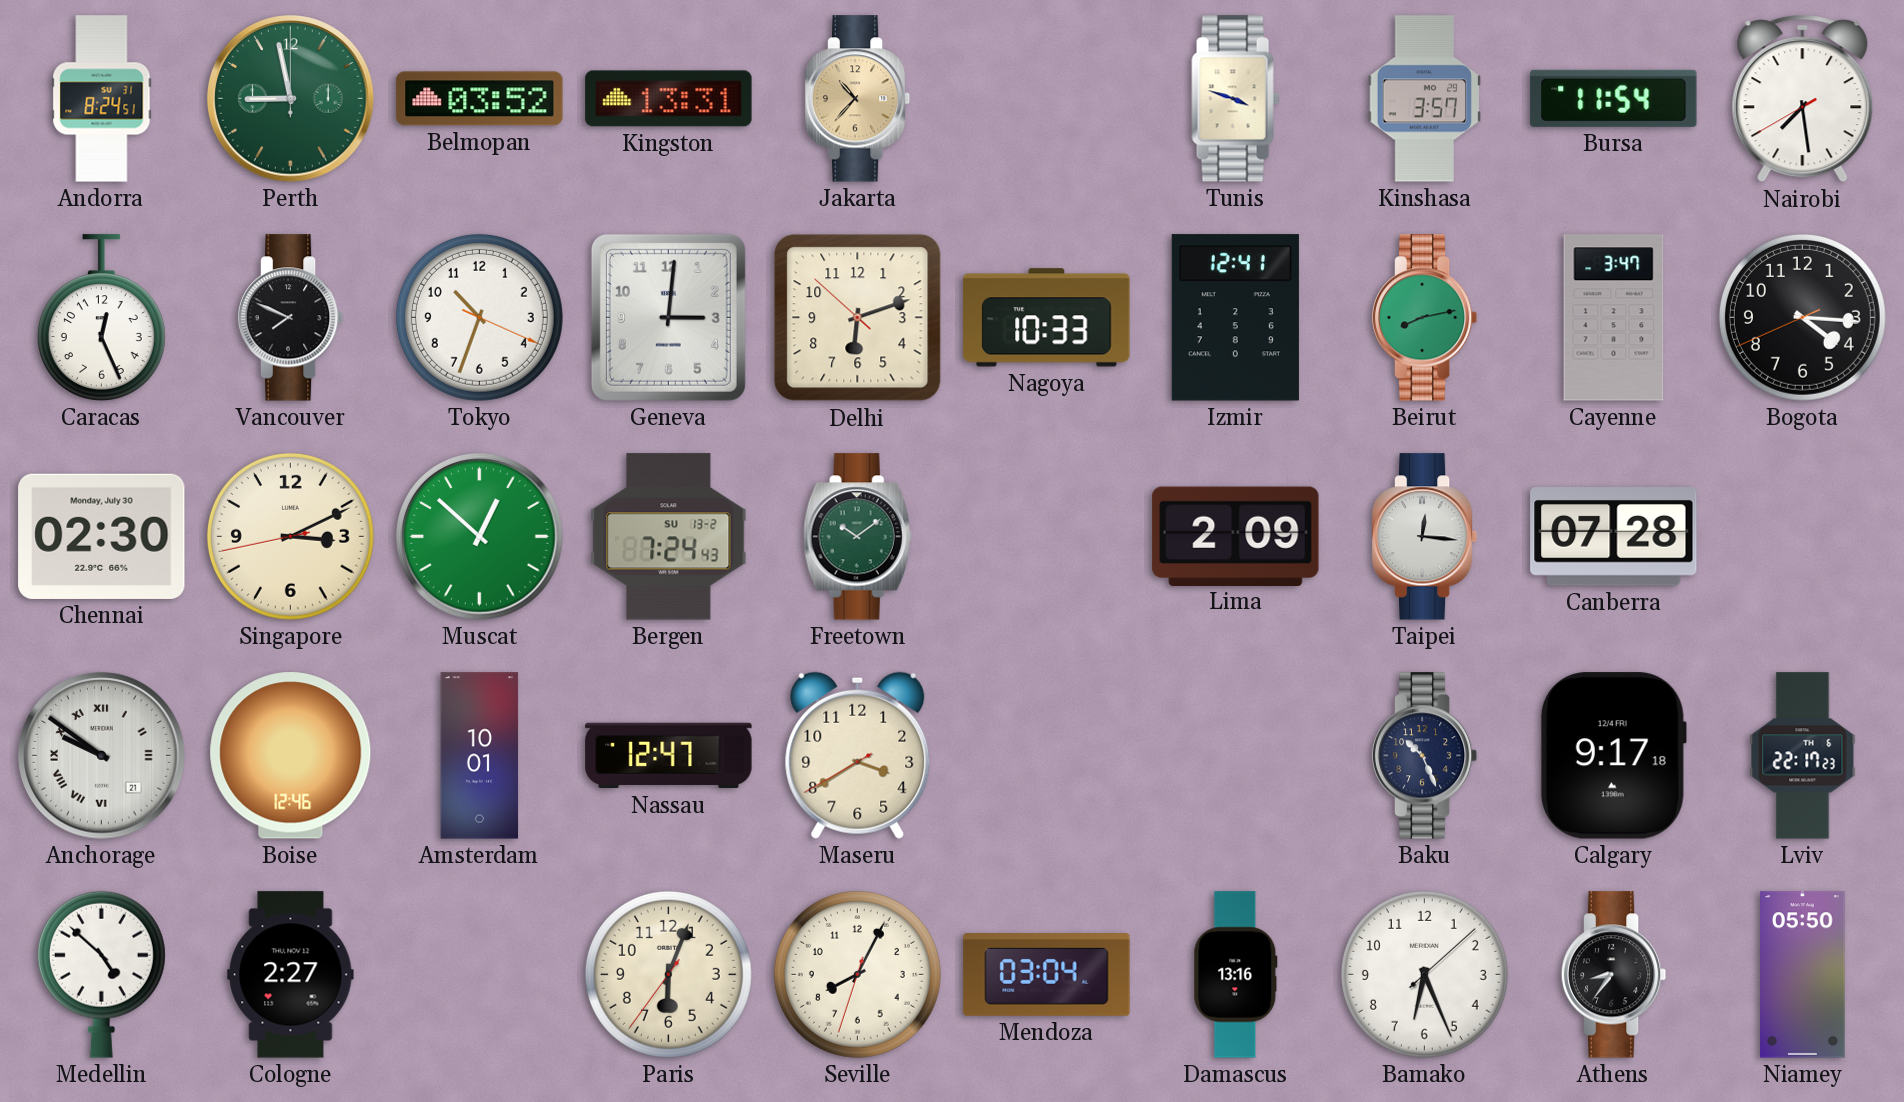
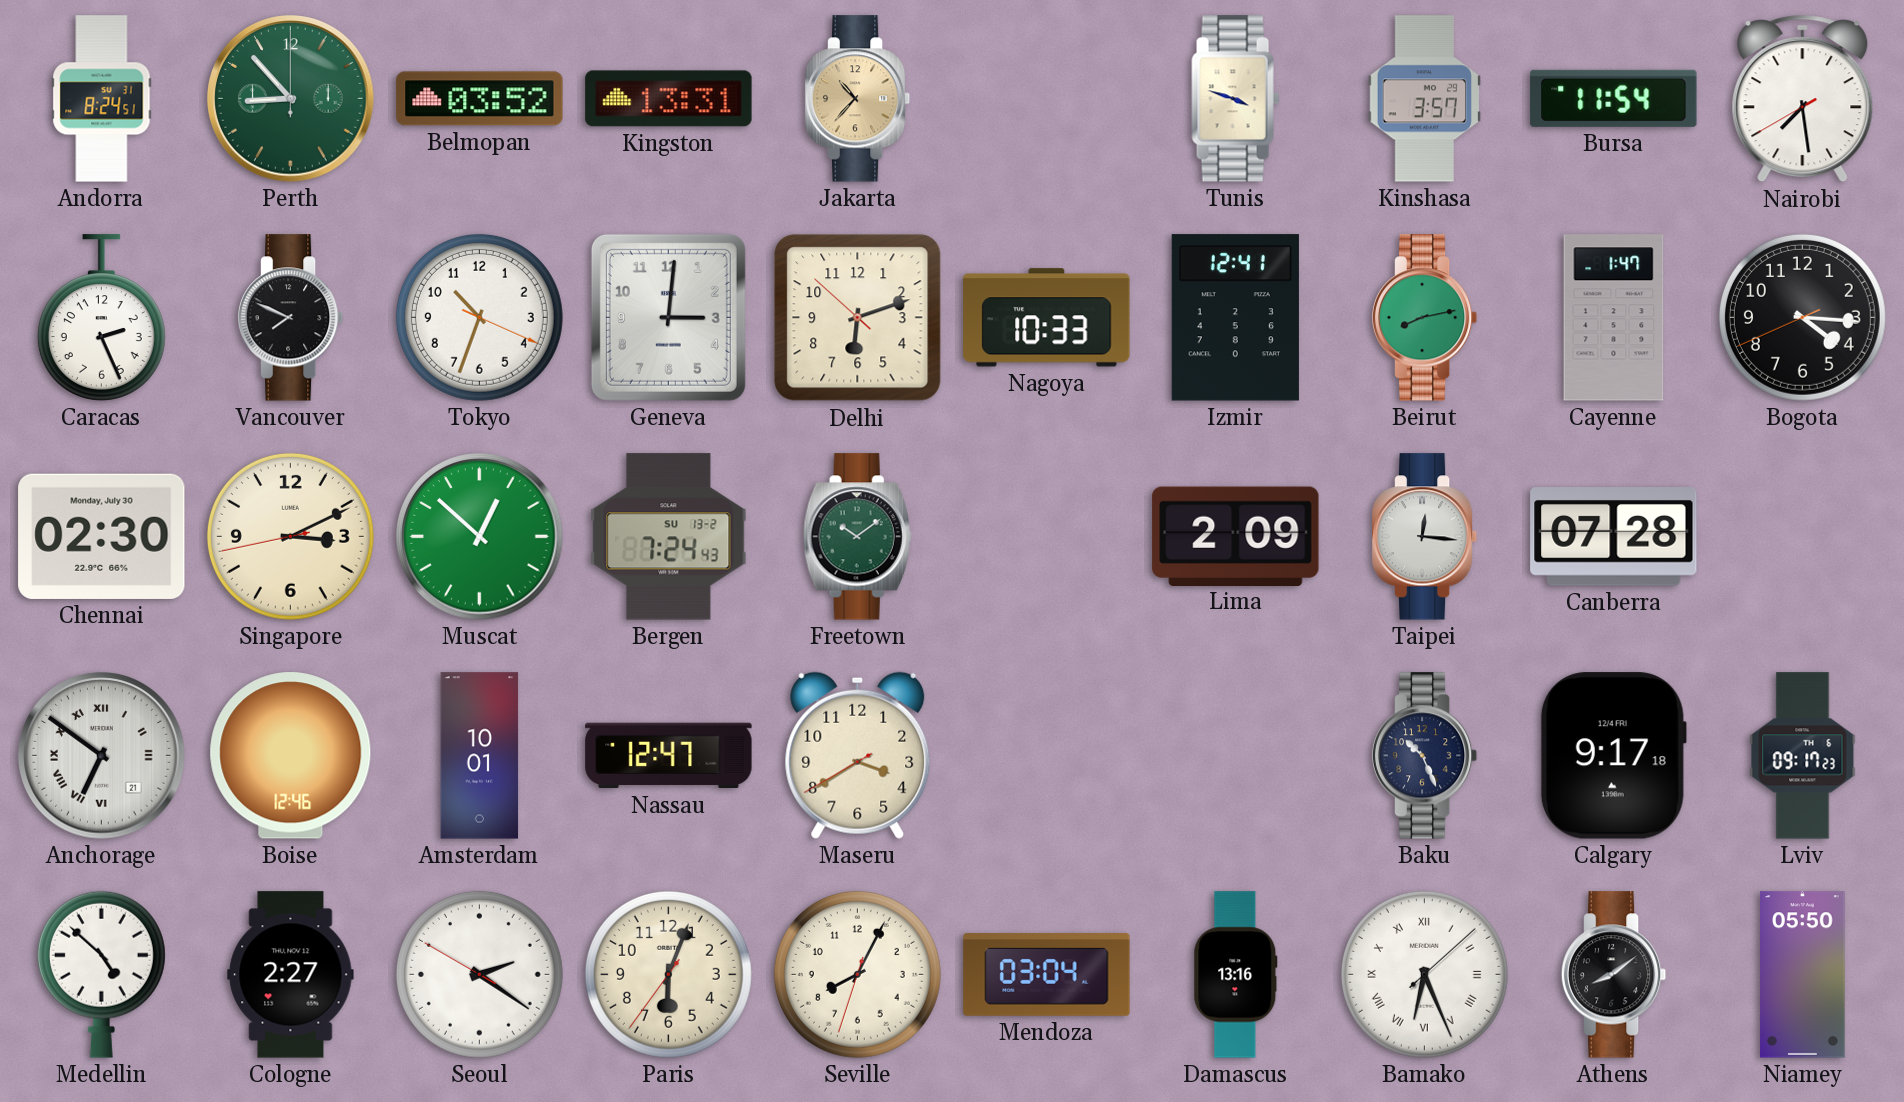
Perth: 8:58 -> 8:53
Caracas: 12:26 -> 2:26
Cayenne: 3:47 -> 1:47
Anchorage: 9:51 -> 6:51
Lviv: 22:17 -> 09:17
Seoul: none -> 2:20
Bamako numerals: Arabic -> Roman
Athens: 8:36 -> 8:09
